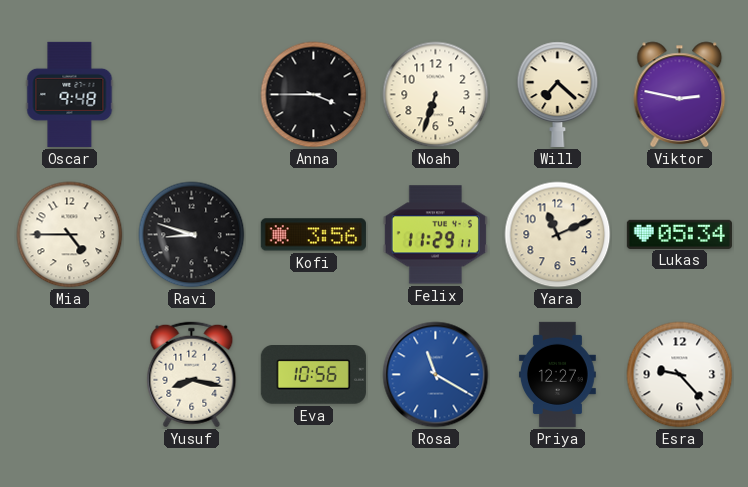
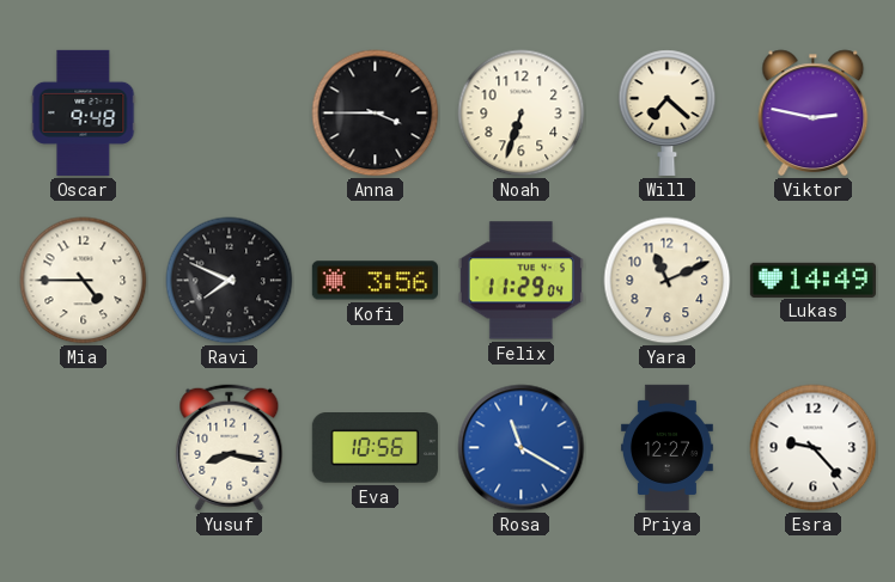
Ravi: 8:48 -> 7:49
Felix: 11:29:11 -> 11:29:04
Lukas: 05:34 -> 14:49
